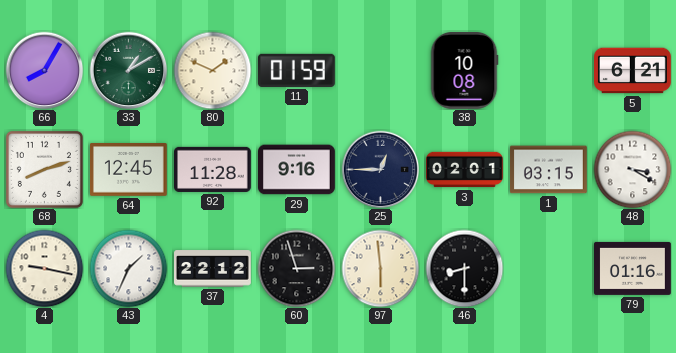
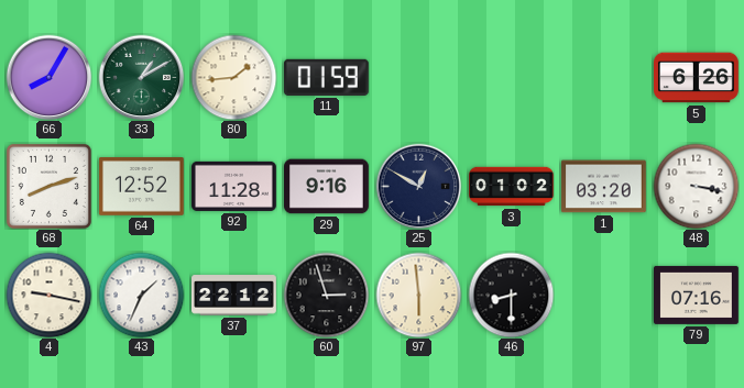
80: 1:49 -> 1:44
38: 10:08 -> none
5: 6:21 -> 6:26
64: 12:45 -> 12:52
25: 12:45 -> 12:50
3: 02:01 -> 01:02
1: 03:15 -> 03:20
48: 3:20 -> 3:17
79: 01:16 -> 07:16
